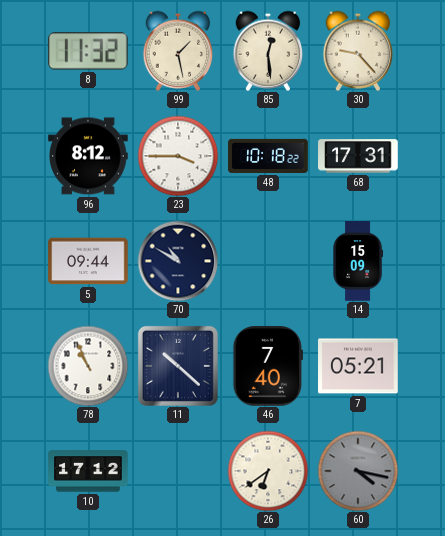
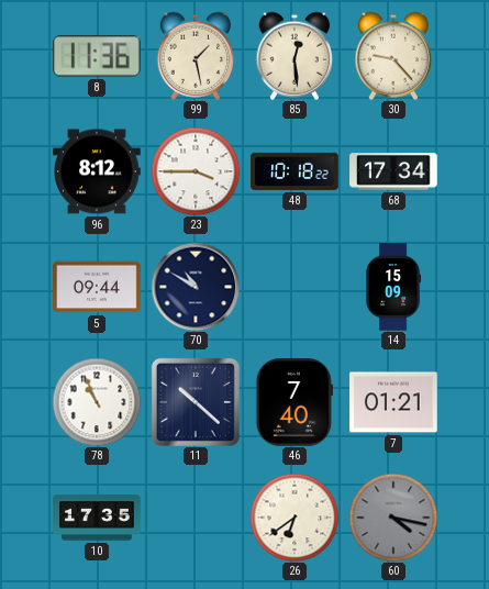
8: 11:32 -> 11:36
68: 17:31 -> 17:34
7: 05:21 -> 01:21
10: 17:12 -> 17:35
